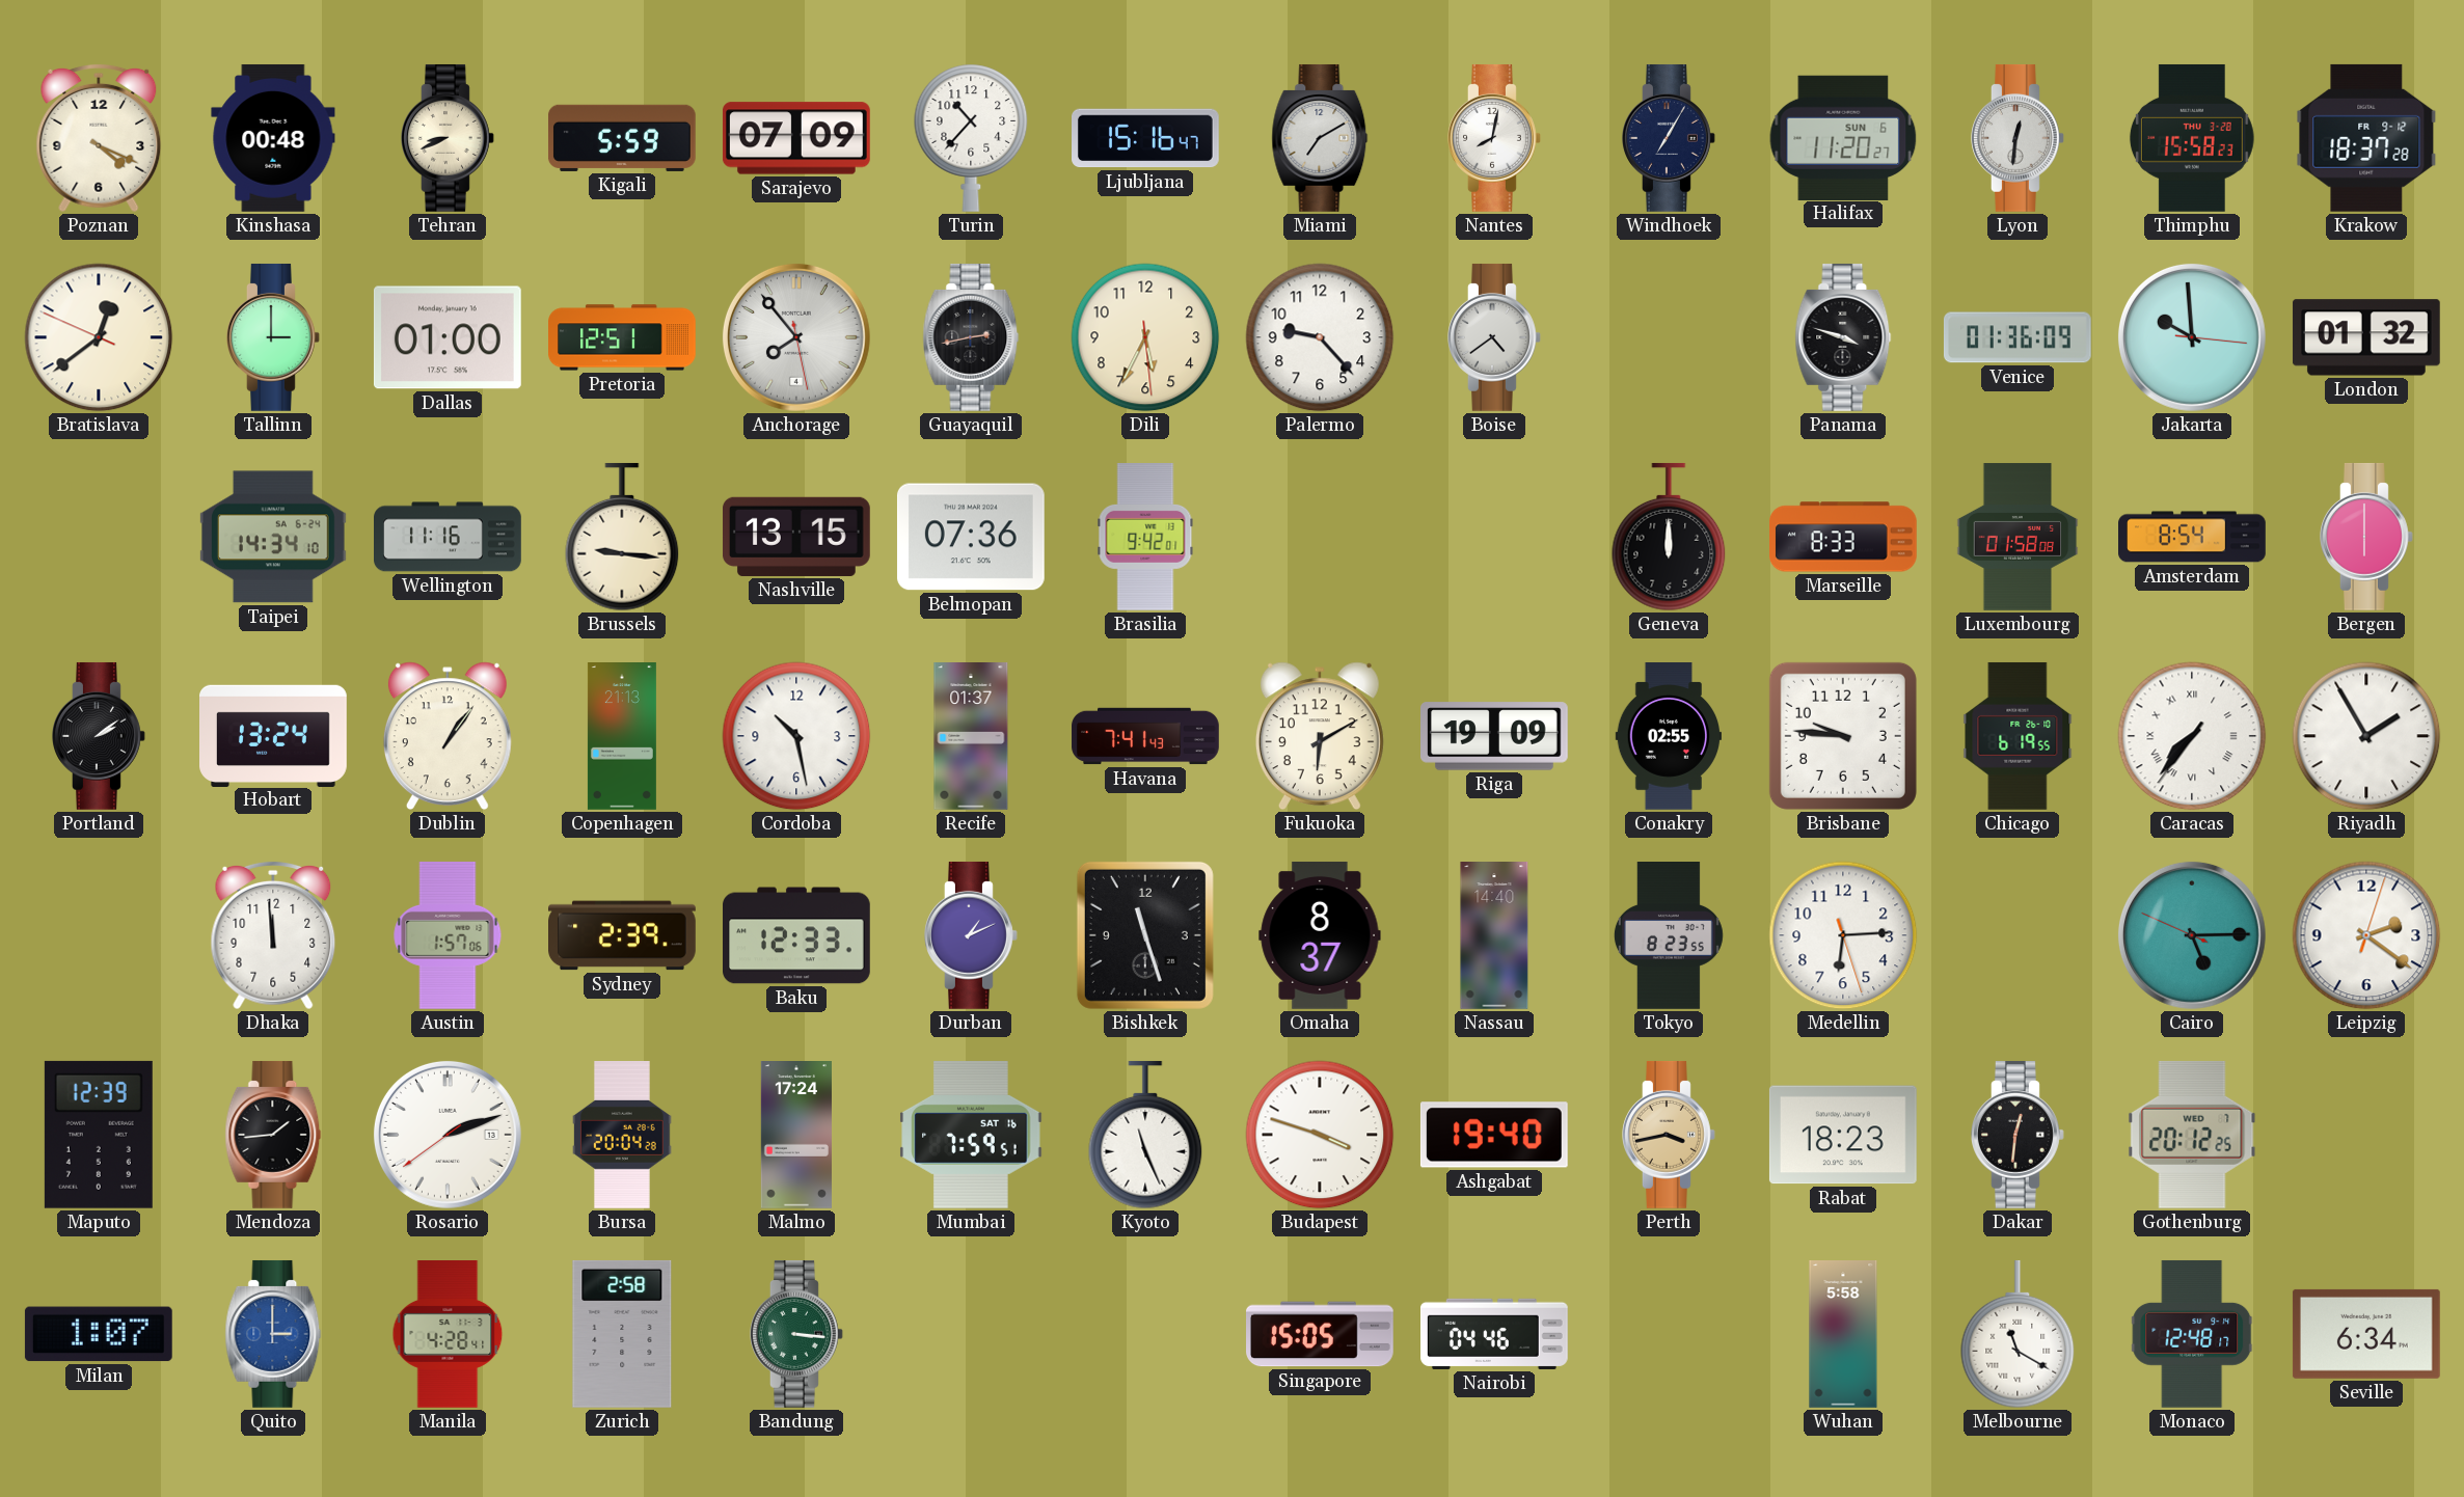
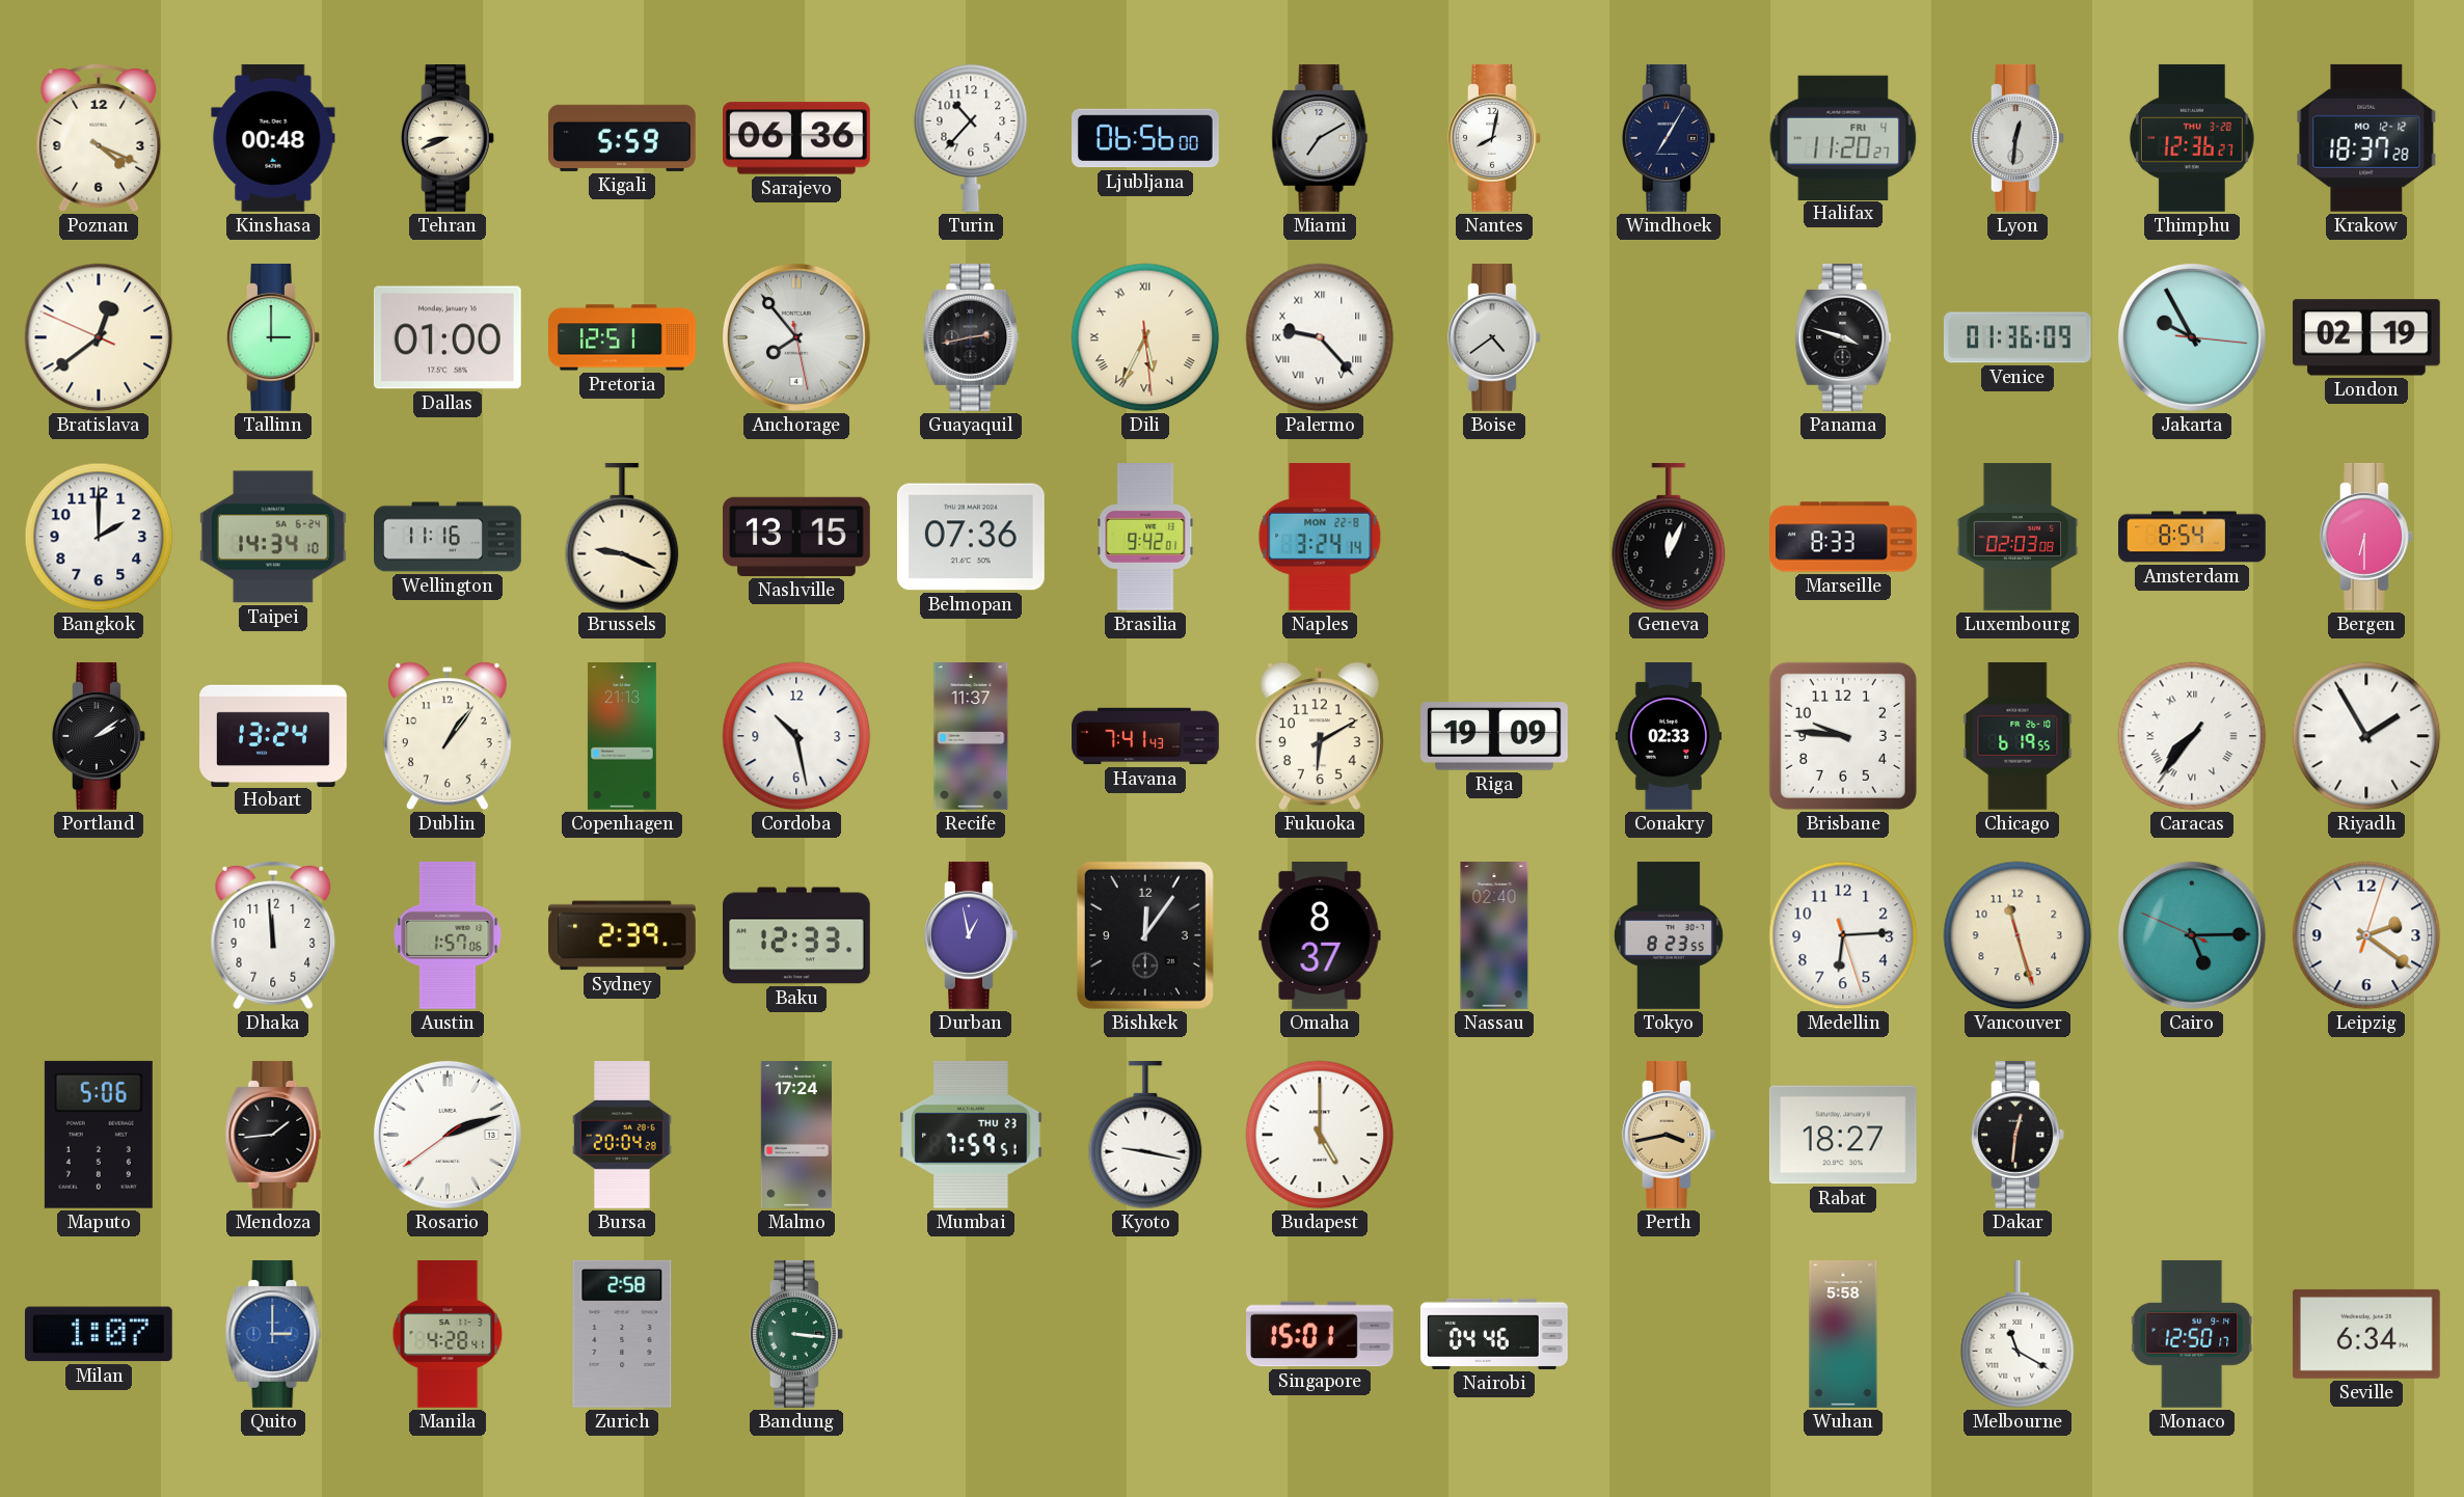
Sarajevo: 07:09 -> 06:36
Ljubljana: 15:16 -> 06:56
Halifax date: SUN 6 -> FRI 4
Thimphu: 15:58 -> 12:36
Krakow date: FR 9-12 -> MO 12-12
Dili numerals: Arabic -> Roman
Palermo numerals: Arabic -> Roman
Jakarta: 9:59 -> 9:55
London: 01:32 -> 02:19
Bangkok: none -> 2:00
Brussels: 9:16 -> 9:19
Naples: none -> 3:24
Geneva: 12:00 -> 12:04
Luxembourg: 01:58 -> 02:03
Bergen: 6:00 -> 6:30
Recife: 01:37 -> 11:37
Conakry: 02:55 -> 02:33
Durban: 1:11 -> 12:58
Bishkek: 11:27 -> 12:06
Nassau: 14:40 -> 02:40
Vancouver: none -> 11:27
Maputo: 12:39 -> 5:06
Mumbai date: SAT 16 -> THU 23
Kyoto: 11:26 -> 9:17
Budapest: 3:48 -> 5:00
Ashgabat: 19:40 -> none
Rabat: 18:23 -> 18:27
Gothenburg: 20:12 -> none
Singapore: 15:05 -> 15:01
Monaco: 12:48 -> 12:50
